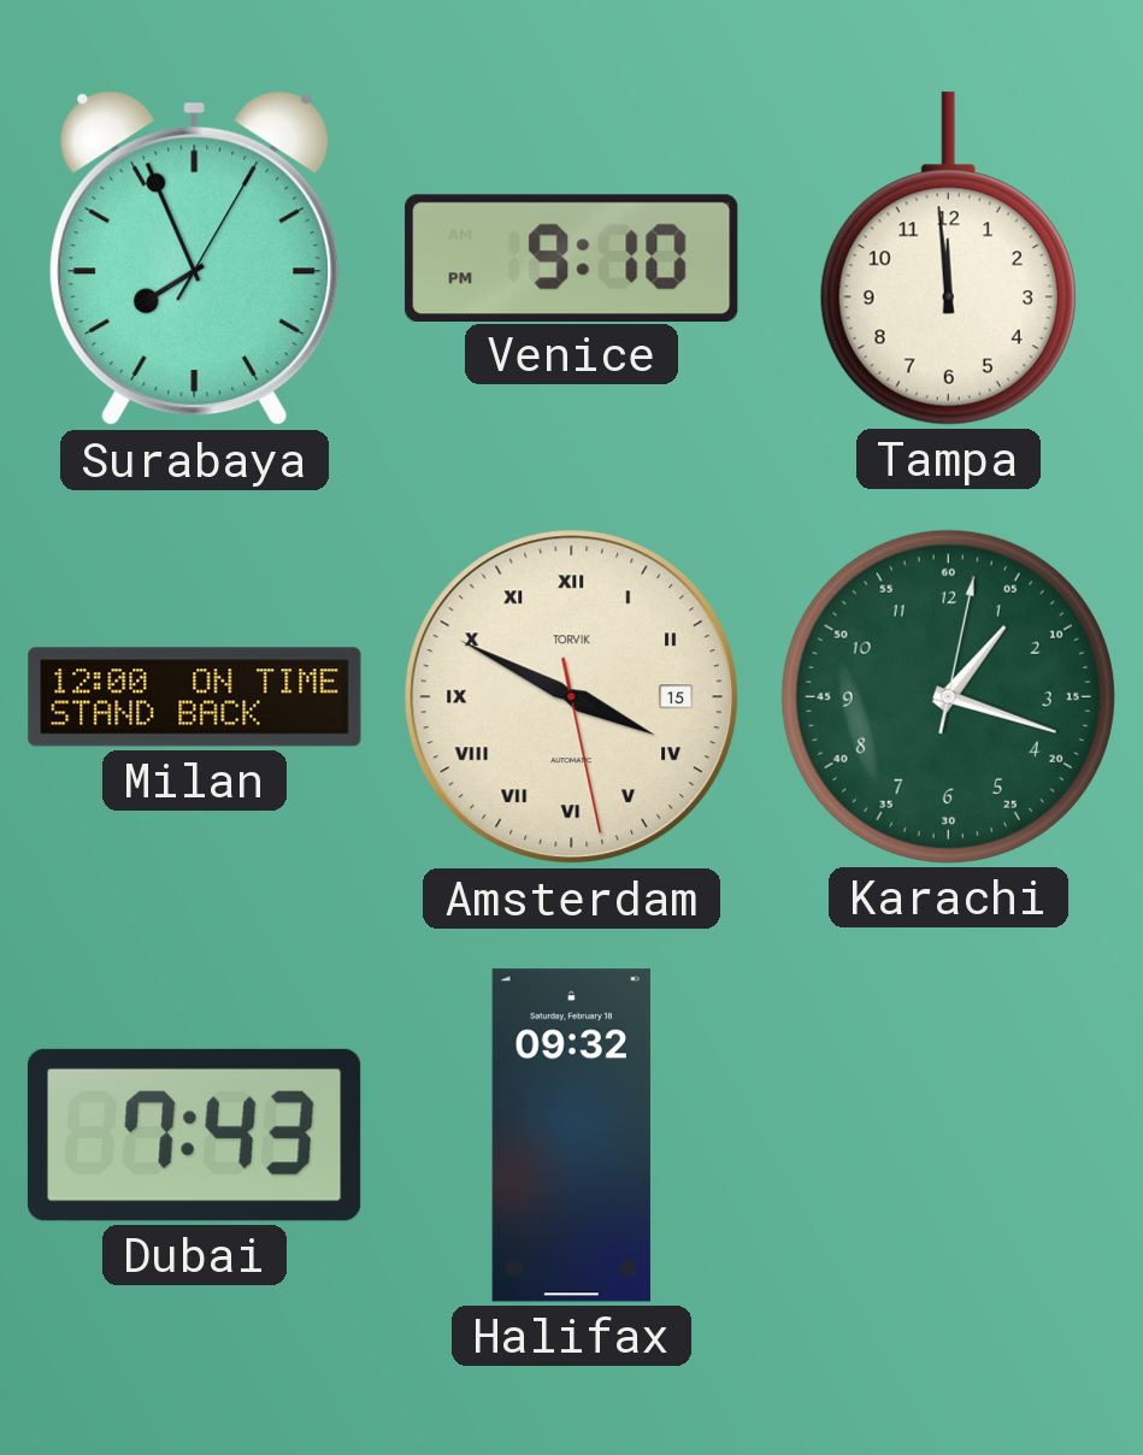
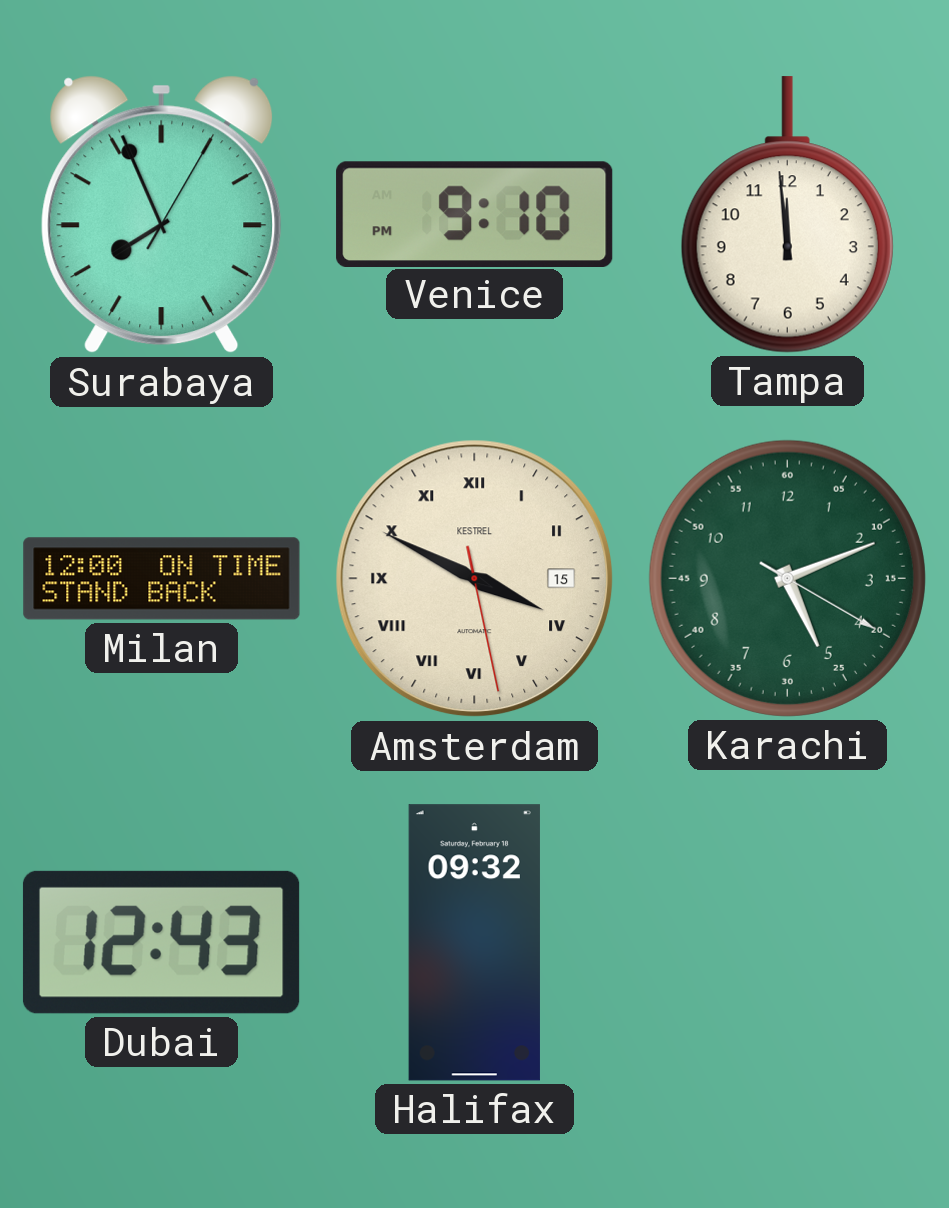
Amsterdam brand: TORVIK -> KESTREL
Karachi: 1:18 -> 5:11
Dubai: 7:43 -> 12:43
